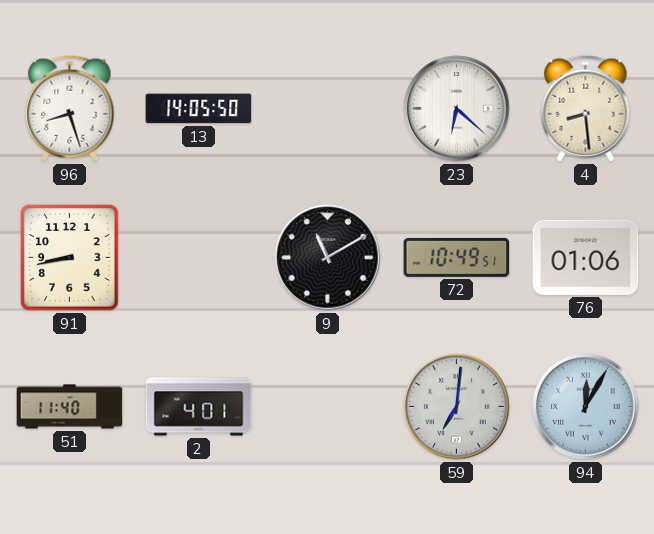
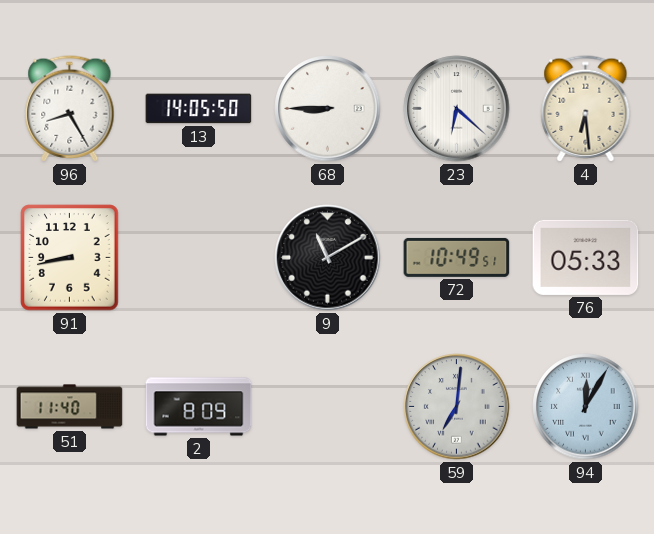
96: 8:27 -> 8:25
68: none -> 8:45
4: 8:29 -> 6:29
76: 01:06 -> 05:33
2: 4:01 -> 8:09
